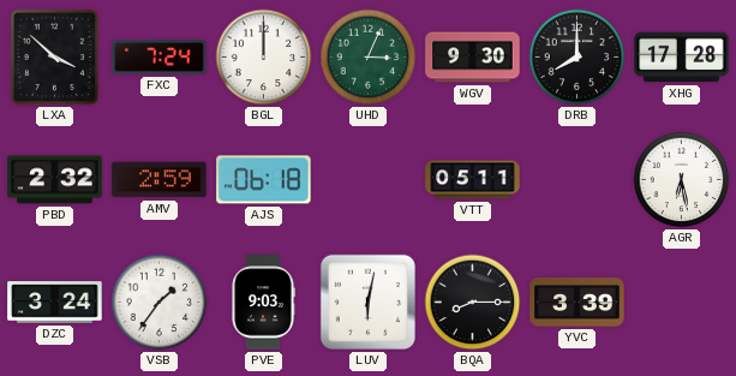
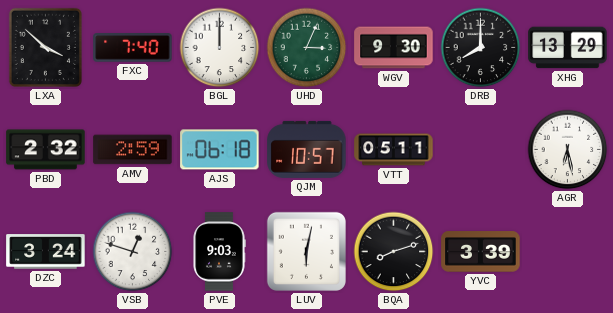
FXC: 7:24 -> 7:40
XHG: 17:28 -> 13:29
QJM: none -> 10:57
VSB: 1:36 -> 12:48
BQA: 8:15 -> 8:12
